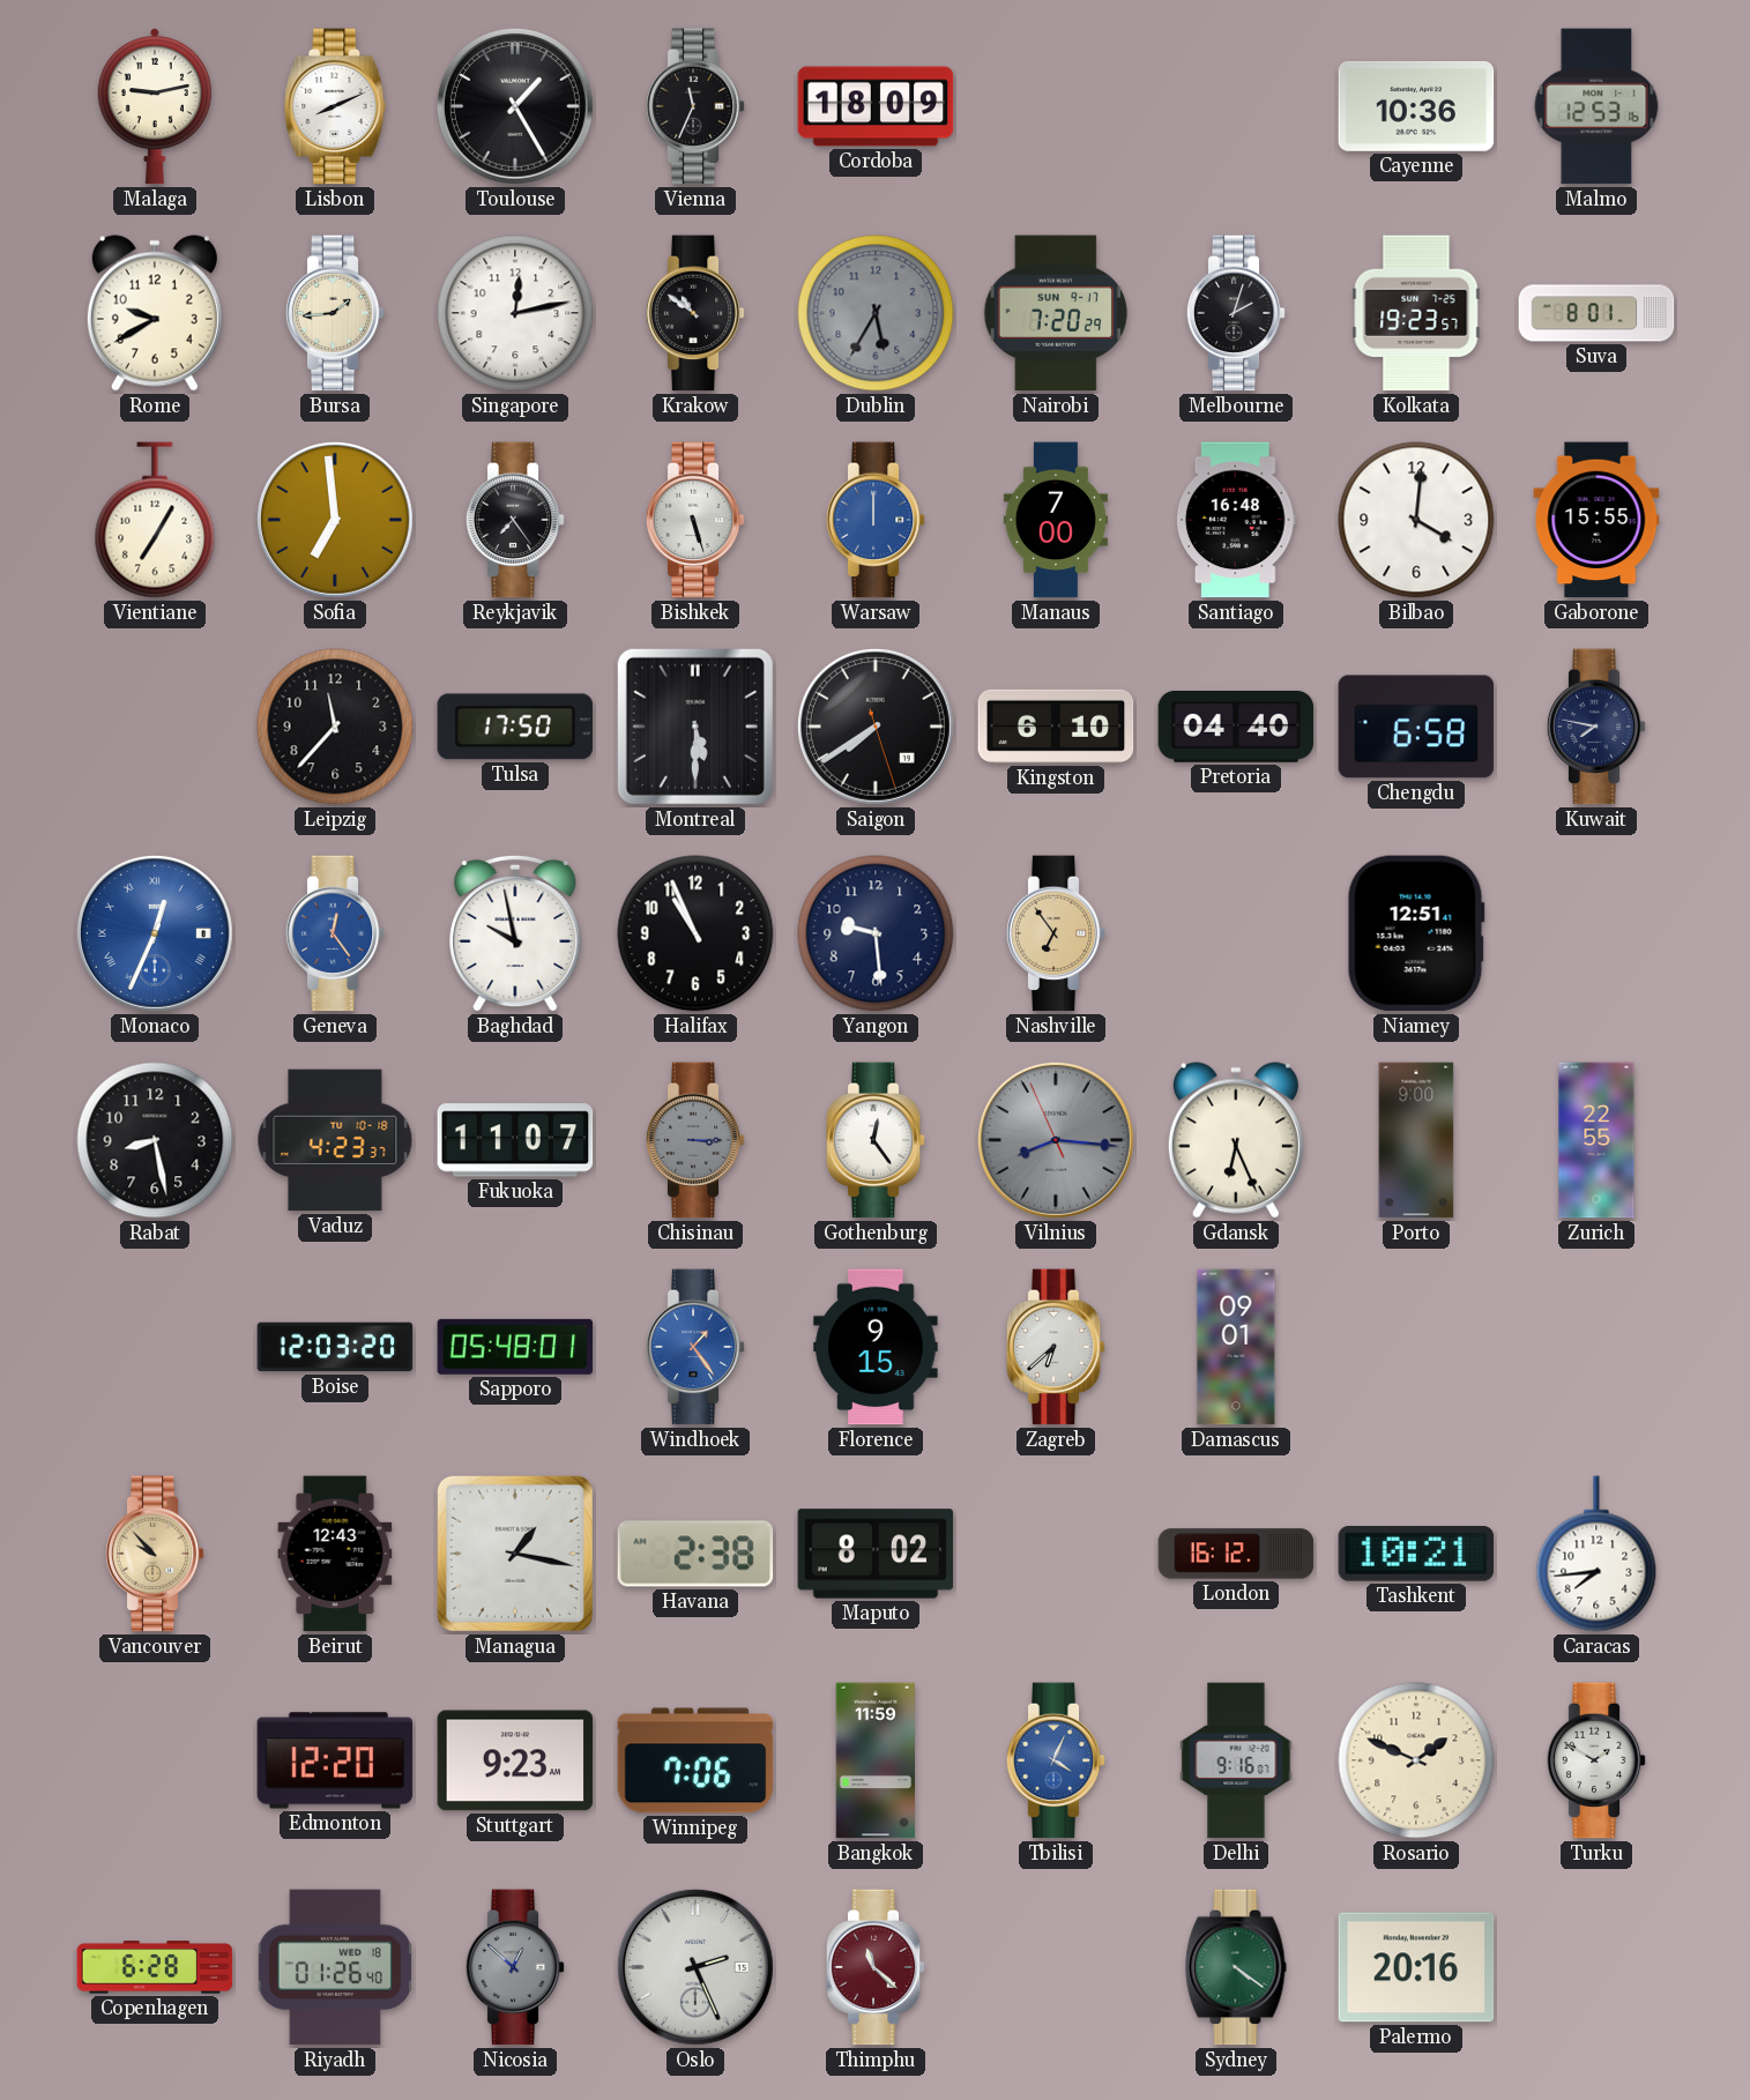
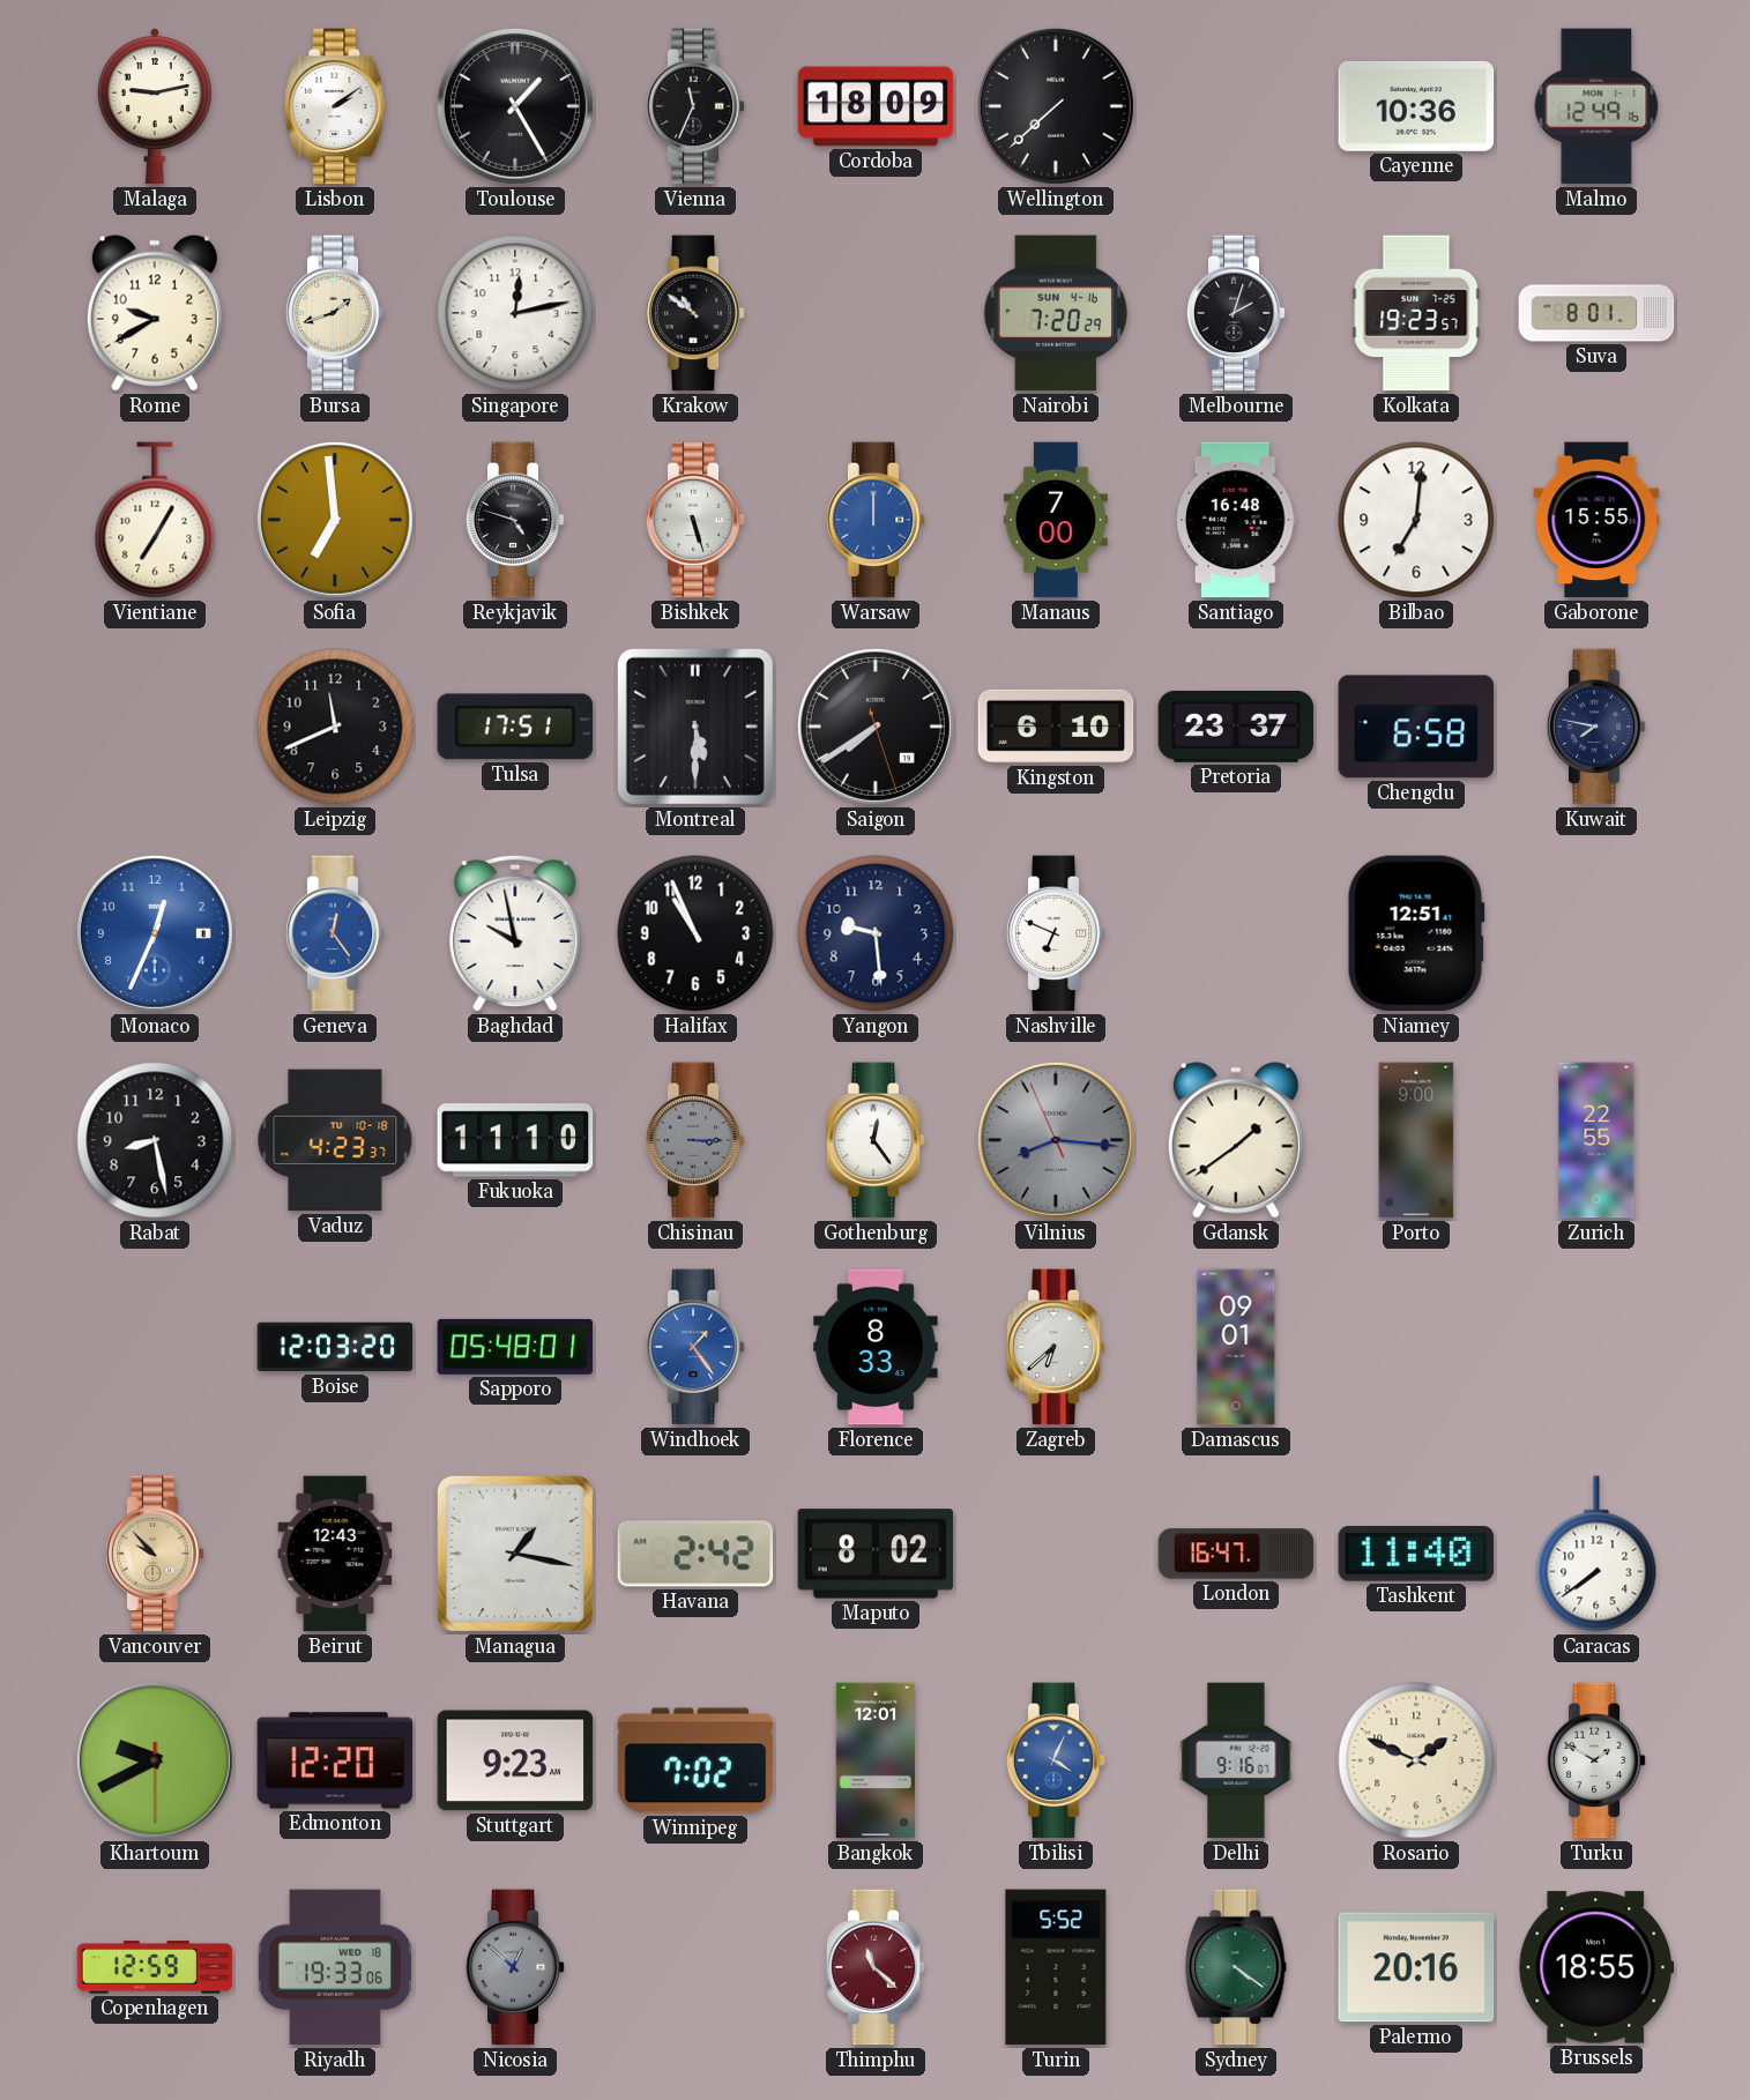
Lisbon: 8:11 -> 2:09
Wellington: none -> 7:38
Malmo: 12:53 -> 12:49
Bursa: 1:44 -> 1:42
Dublin: 5:35 -> none
Nairobi date: SUN 9-17 -> SUN 4-16
Reykjavik: 7:24 -> 4:48
Bilbao: 4:01 -> 7:01
Leipzig: 11:37 -> 11:41
Tulsa: 17:50 -> 17:51
Pretoria: 04:40 -> 23:37
Monaco numerals: Roman -> Arabic
Nashville: 6:54 -> 6:49
Nashville dial: champagne -> white
Fukuoka: 11:07 -> 11:10
Gdansk: 6:26 -> 1:39
Florence: 9:15 -> 8:33
Havana: 2:38 -> 2:42
London: 16:12 -> 16:47
Tashkent: 10:21 -> 11:40
Caracas: 7:44 -> 7:39
Khartoum: none -> 9:40
Winnipeg: 7:06 -> 7:02
Bangkok: 11:59 -> 12:01
Copenhagen: 6:28 -> 12:59
Riyadh: 01:26 -> 19:33
Oslo: 2:26 -> none
Turin: none -> 5:52
Brussels: none -> 18:55
